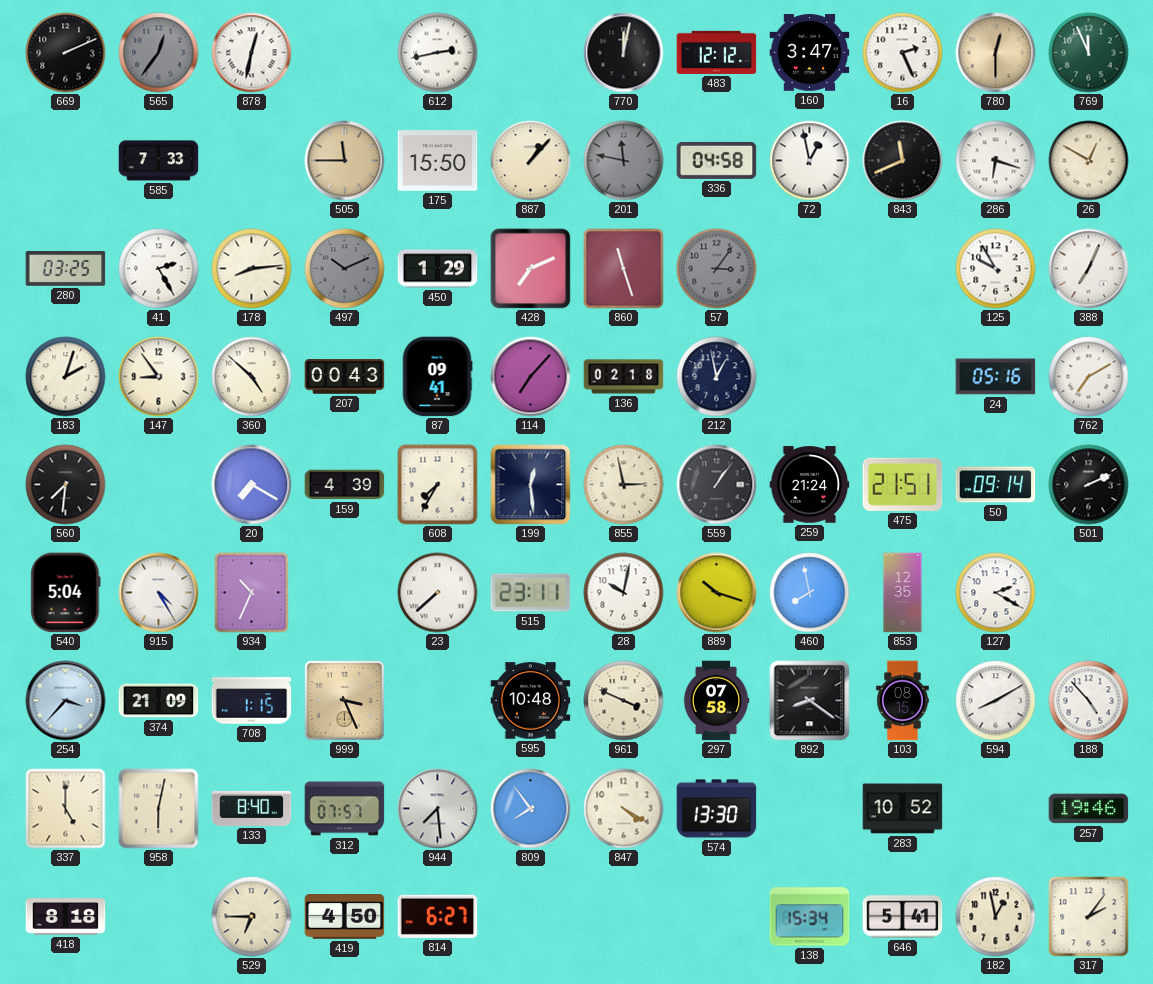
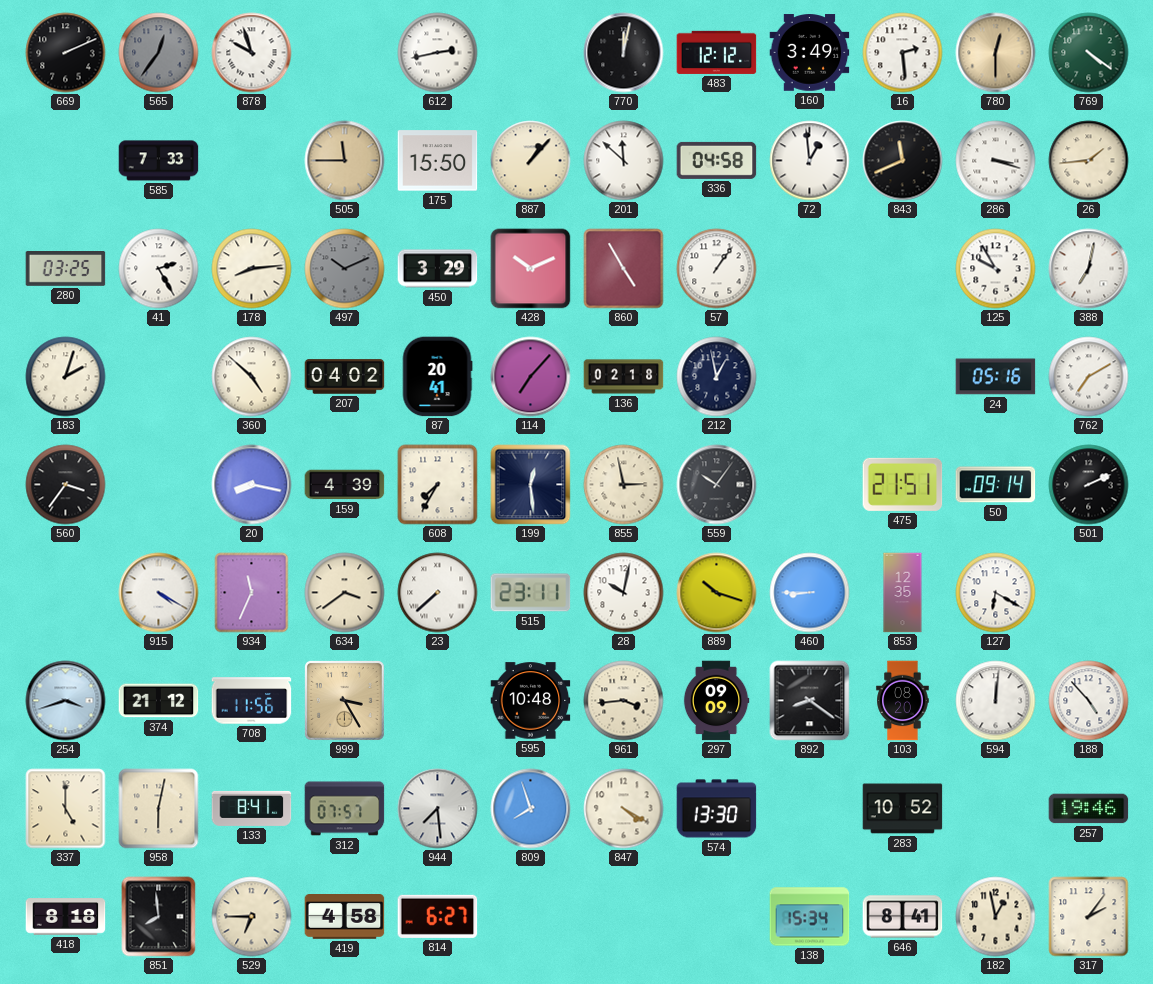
878: 12:32 -> 9:57
160: 3:47 -> 3:49
16: 2:26 -> 2:29
769: 11:56 -> 4:21
201: 11:47 -> 11:52
201 dial: grey -> white
72: 12:58 -> 12:59
286: 6:18 -> 3:18
26: 12:50 -> 1:44
450: 1:29 -> 3:29
428: 7:11 -> 10:11
860: 11:27 -> 4:55
57: 3:06 -> 1:06
57 dial: grey -> white
388: 7:04 -> 7:02
147: 8:54 -> none
207: 00:43 -> 04:02
87: 09:41 -> 20:41
560: 7:31 -> 3:36
20: 7:20 -> 8:17
559: 1:06 -> 10:06
259: 21:24 -> none
540: 5:04 -> none
915: 4:25 -> 4:20
934: 10:34 -> 11:34
634: none -> 3:39
460: 7:58 -> 8:45
127: 2:20 -> 6:20
254: 3:37 -> 3:42
374: 21:09 -> 21:12
708: 1:15 -> 11:56
999: 3:26 -> 3:25
961: 3:49 -> 3:44
297: 07:58 -> 09:09
103: 08:15 -> 08:20
594: 8:10 -> 12:01
133: 8:40 -> 8:41
809: 7:54 -> 7:57
851: none -> 7:59
419: 4:50 -> 4:58
646: 5:41 -> 8:41
